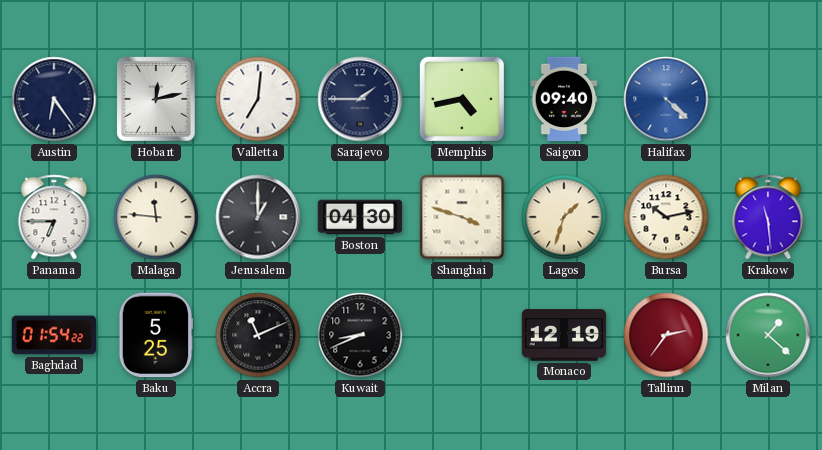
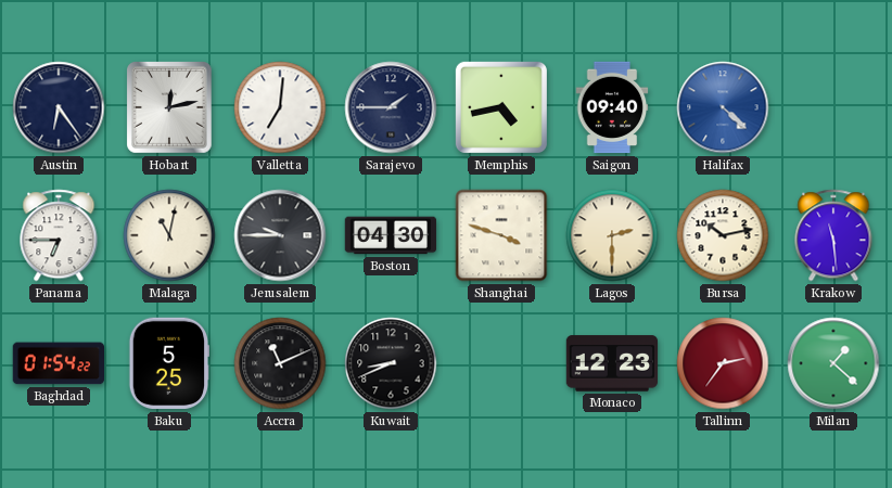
Malaga: 11:46 -> 11:02
Jerusalem: 1:00 -> 9:45
Lagos: 1:33 -> 2:30
Monaco: 12:19 -> 12:23
